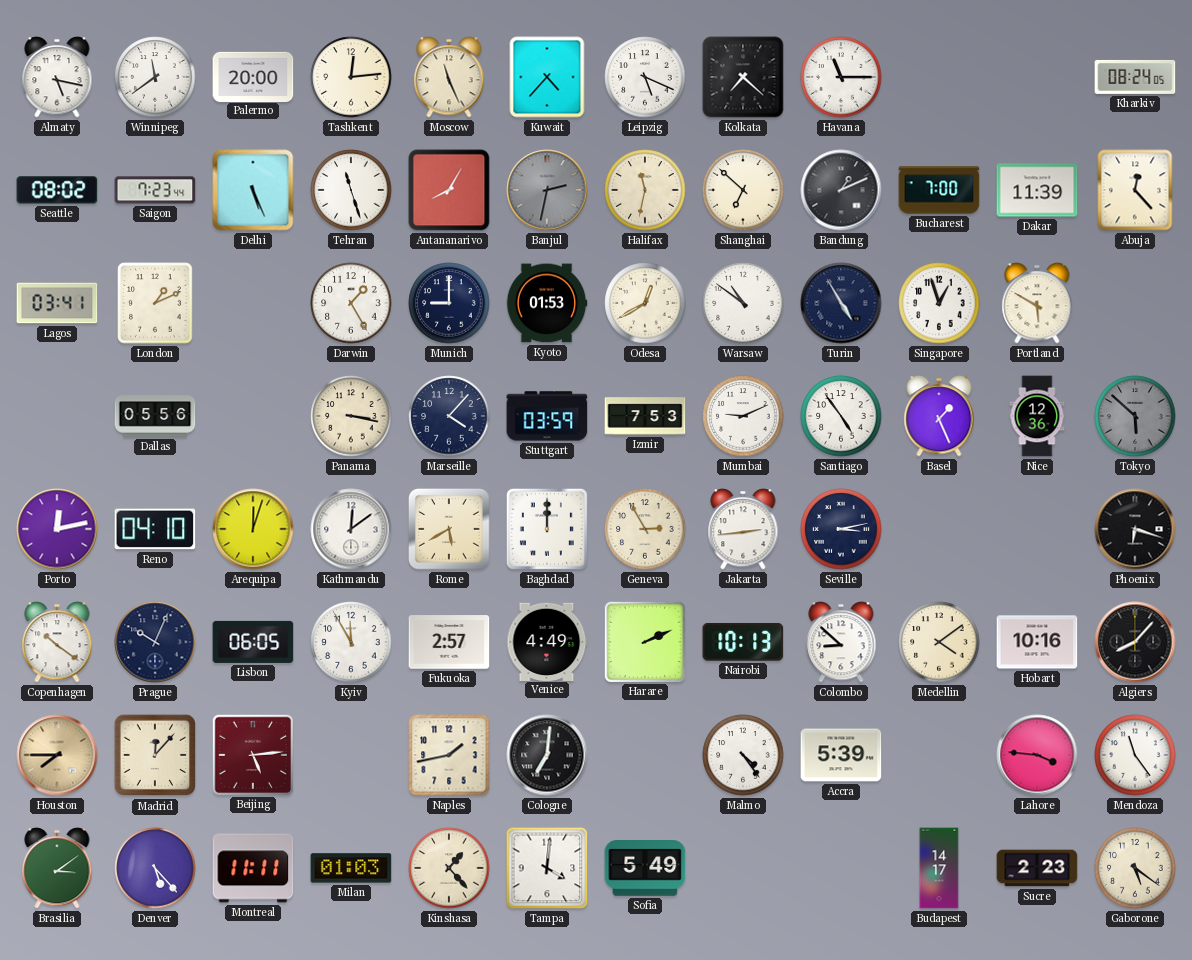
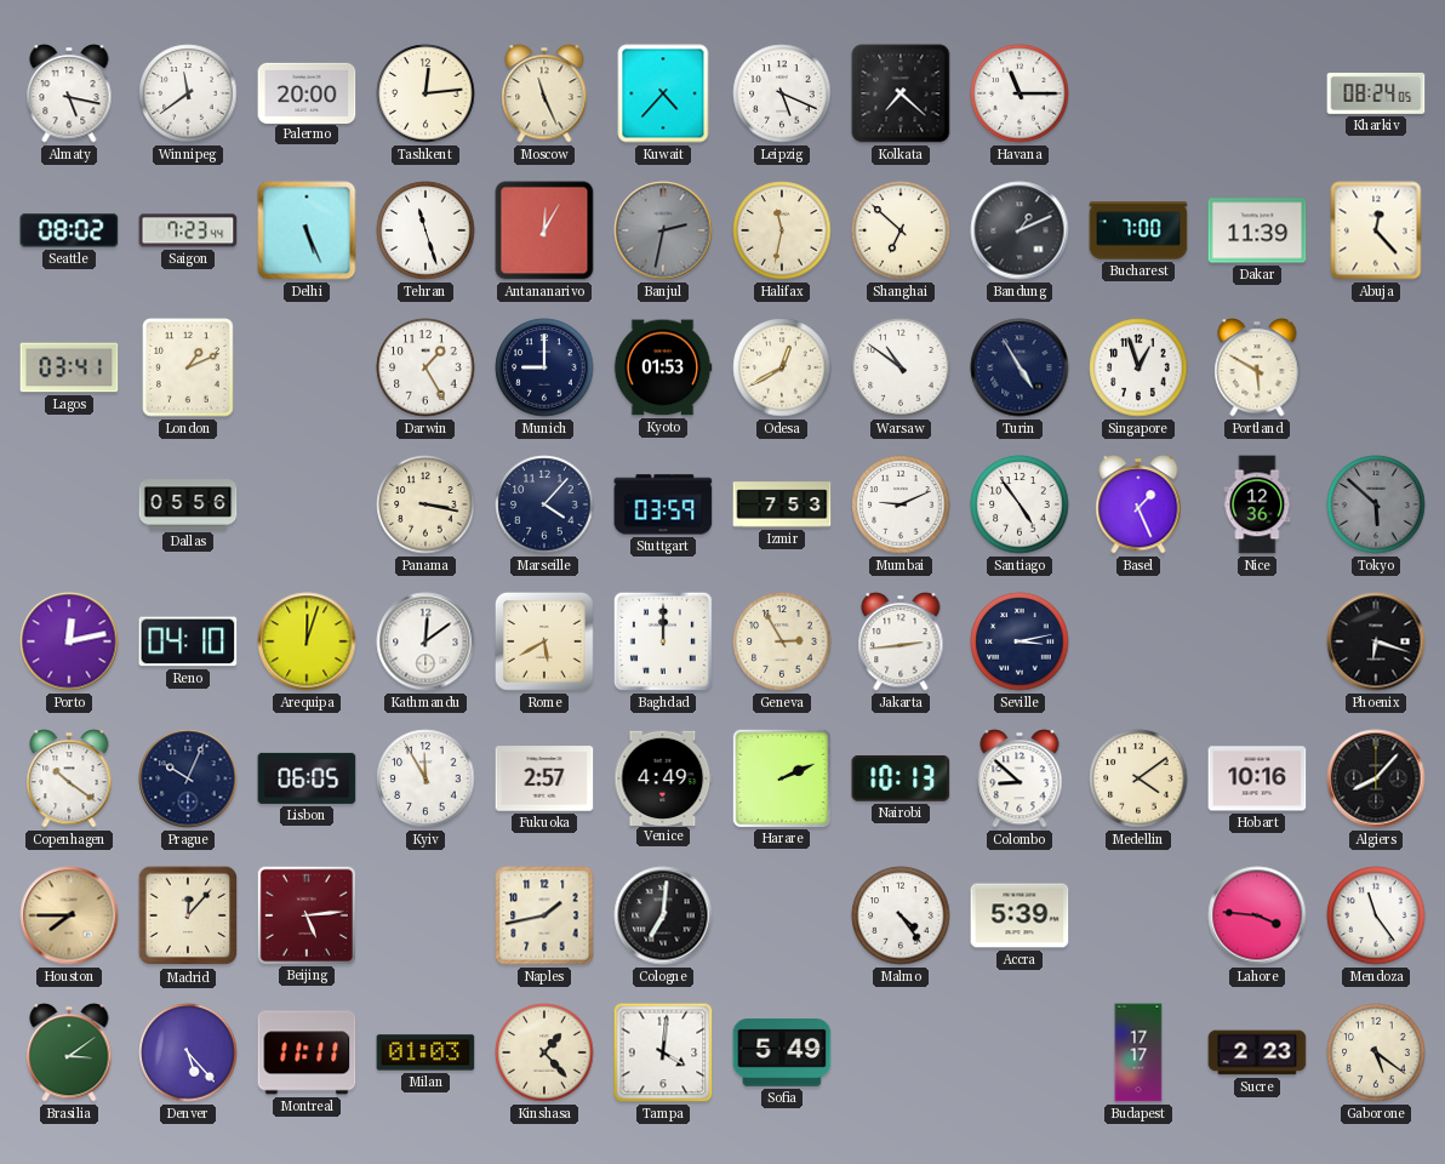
Antananarivo: 8:05 -> 12:05
Budapest: 14:17 -> 17:17
